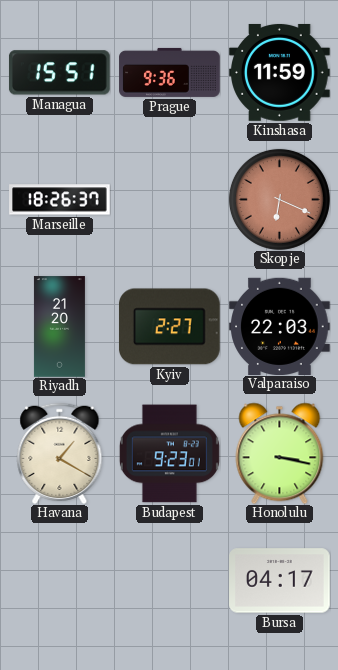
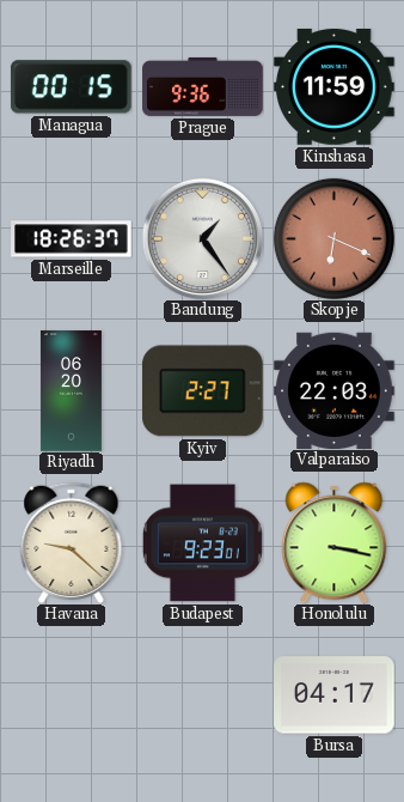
Managua: 15:51 -> 00:15
Bandung: none -> 1:24
Riyadh: 21:20 -> 06:20
Havana: 1:20 -> 9:22
